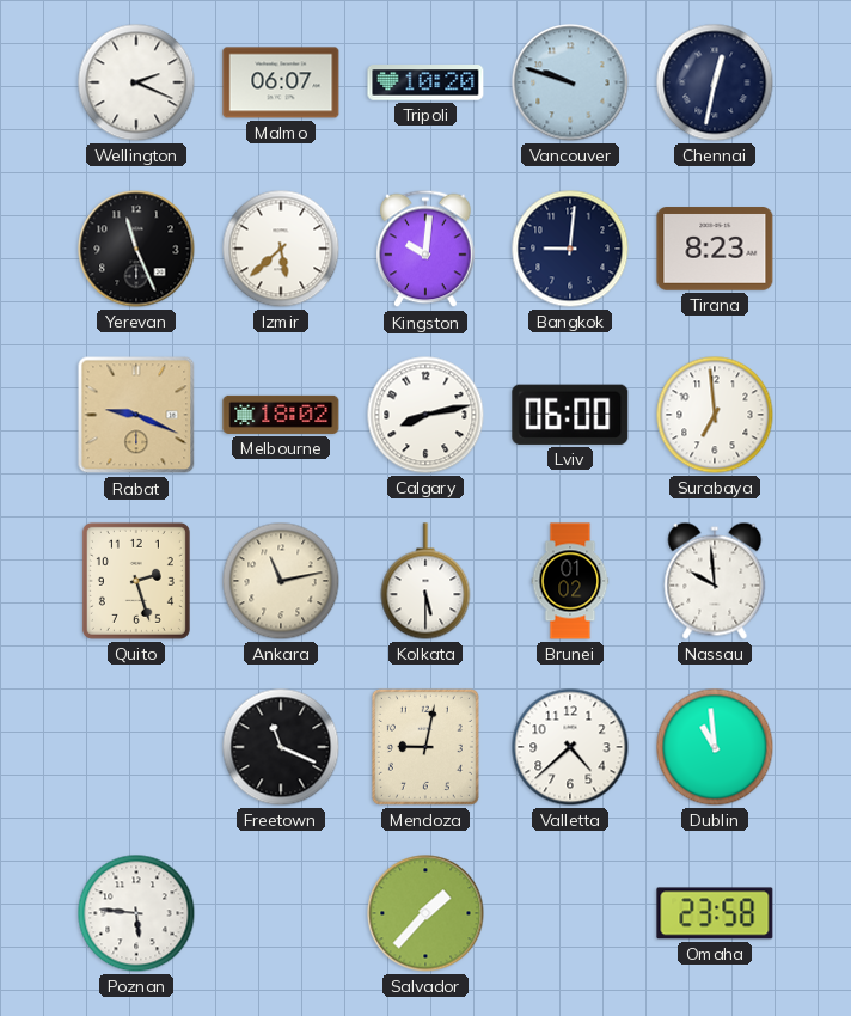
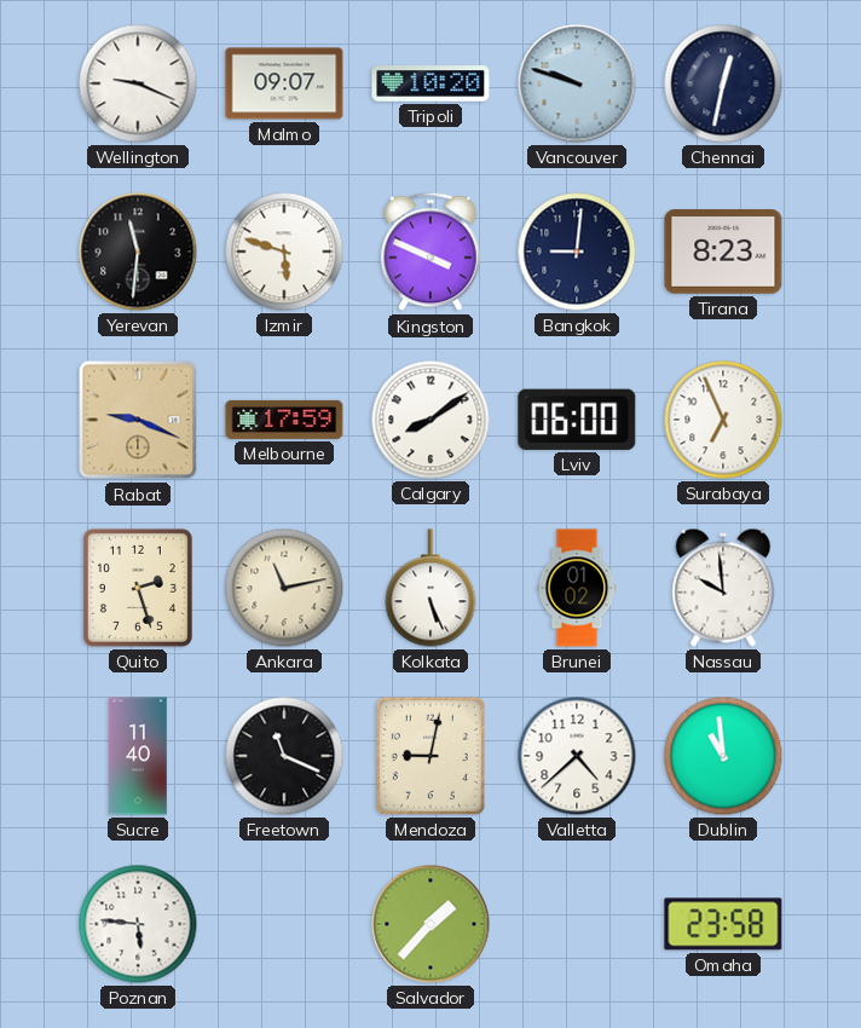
Wellington: 2:19 -> 9:19
Malmo: 06:07 -> 09:07
Yerevan: 11:26 -> 11:31
Izmir: 5:38 -> 5:48
Kingston: 10:01 -> 3:49
Melbourne: 18:02 -> 17:59
Calgary: 8:13 -> 8:09
Surabaya: 6:59 -> 6:56
Kolkata: 5:30 -> 5:26
Sucre: none -> 11:40
